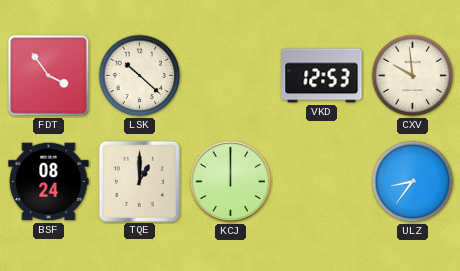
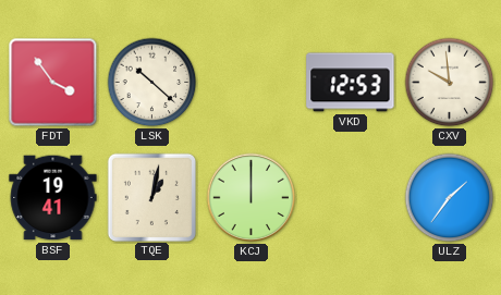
BSF: 08:24 -> 19:41
TQE: 1:00 -> 1:02
ULZ: 8:36 -> 1:36
